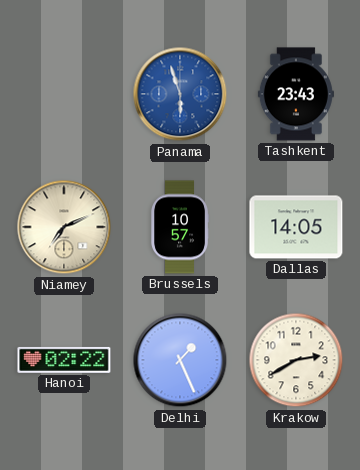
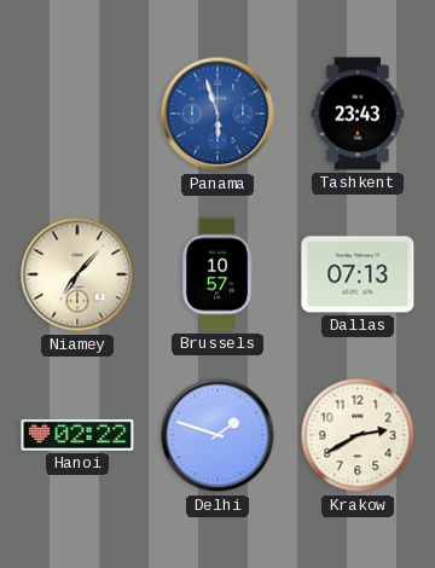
Niamey: 7:11 -> 7:07
Dallas: 14:05 -> 07:13
Delhi: 1:26 -> 1:48
